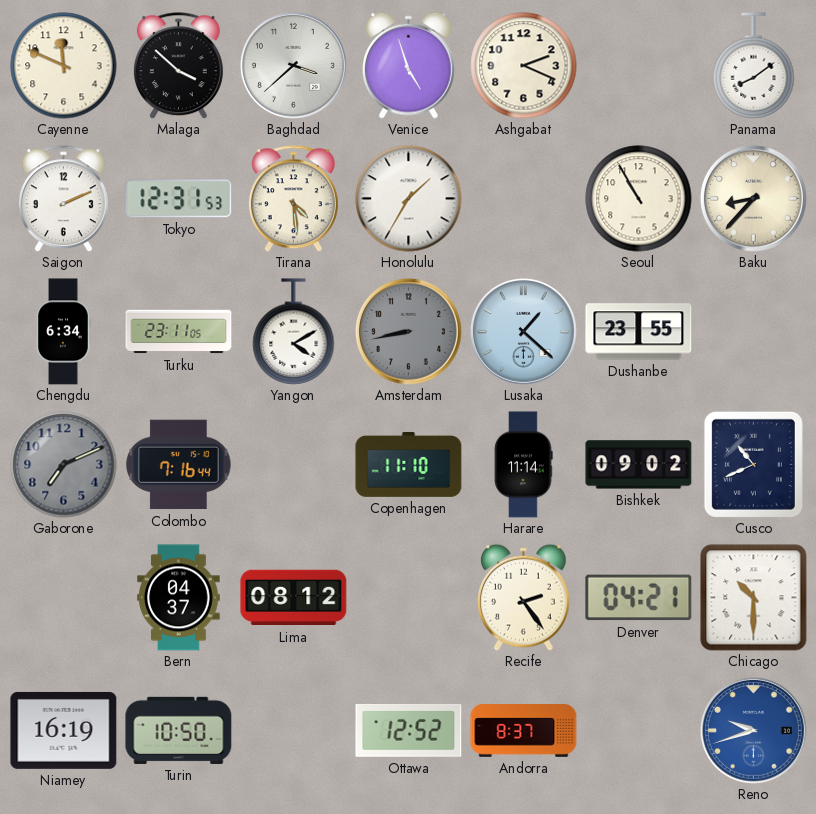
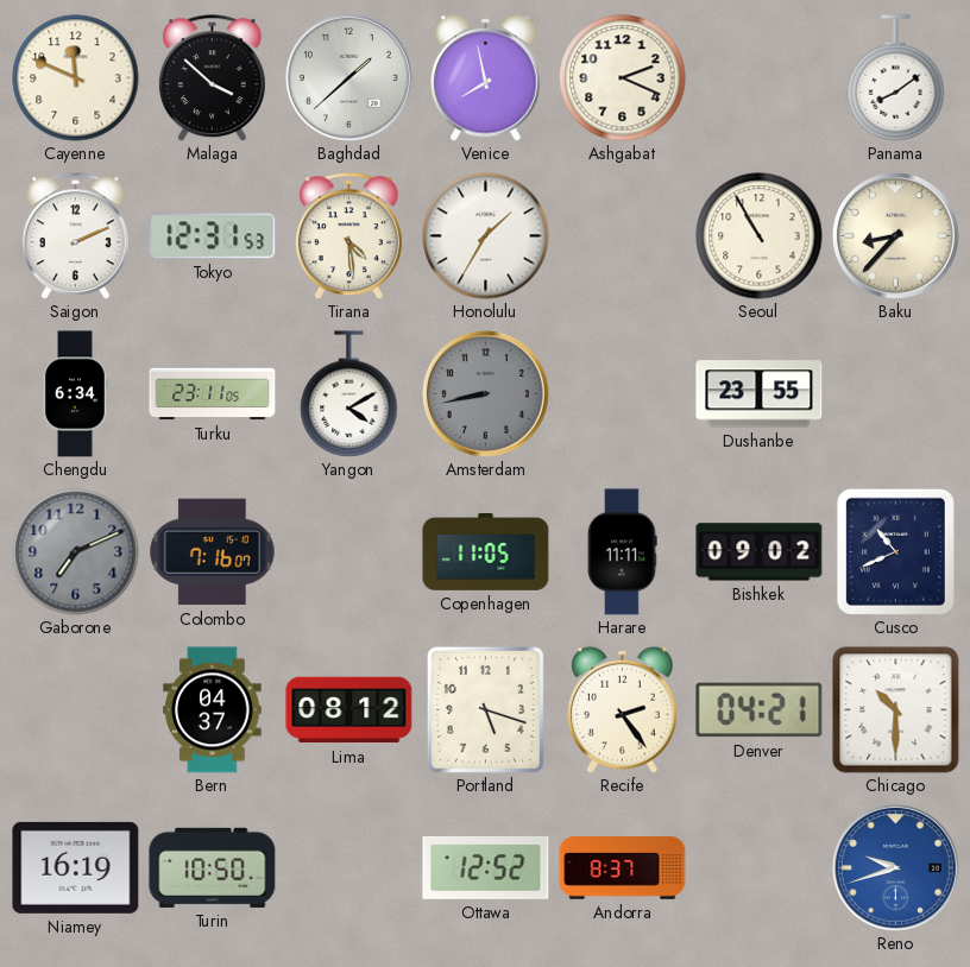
Baghdad: 3:38 -> 1:38
Venice: 4:57 -> 7:58
Lusaka: 1:22 -> none
Colombo: 7:16:44 -> 7:16:07
Copenhagen: 11:10 -> 11:05
Harare: 11:14 -> 11:11
Portland: none -> 5:18
